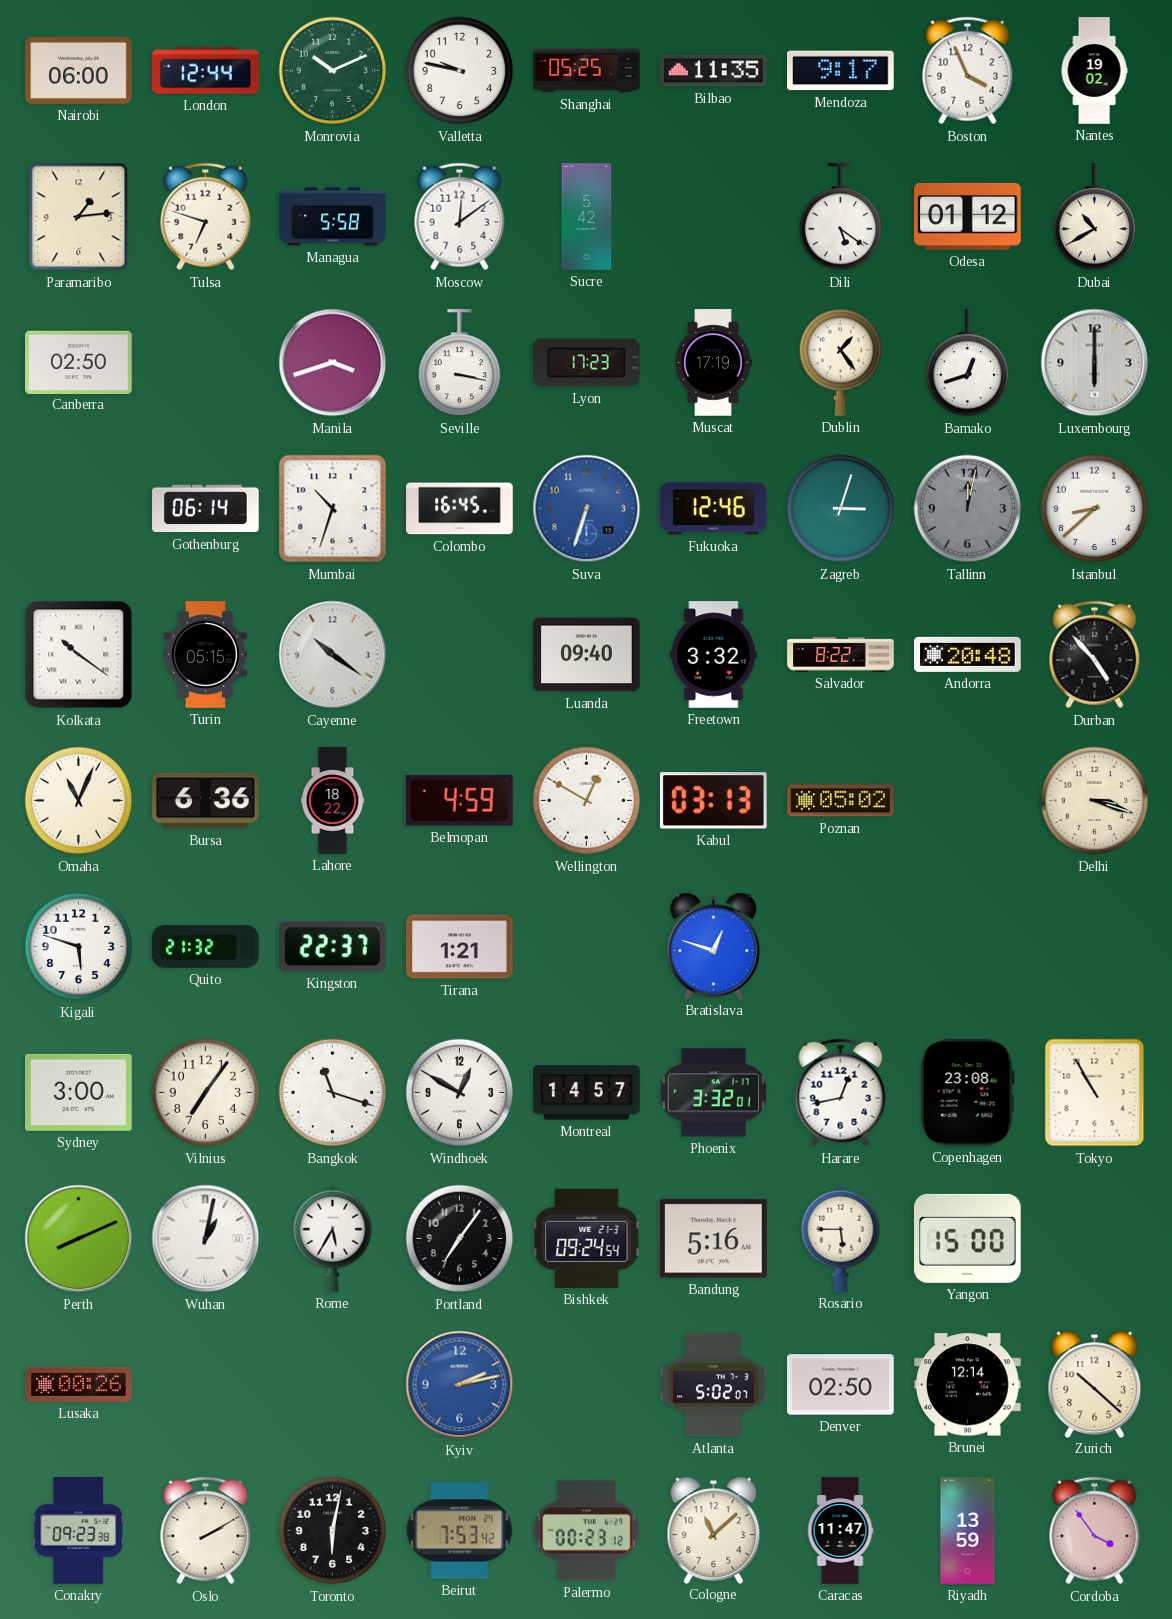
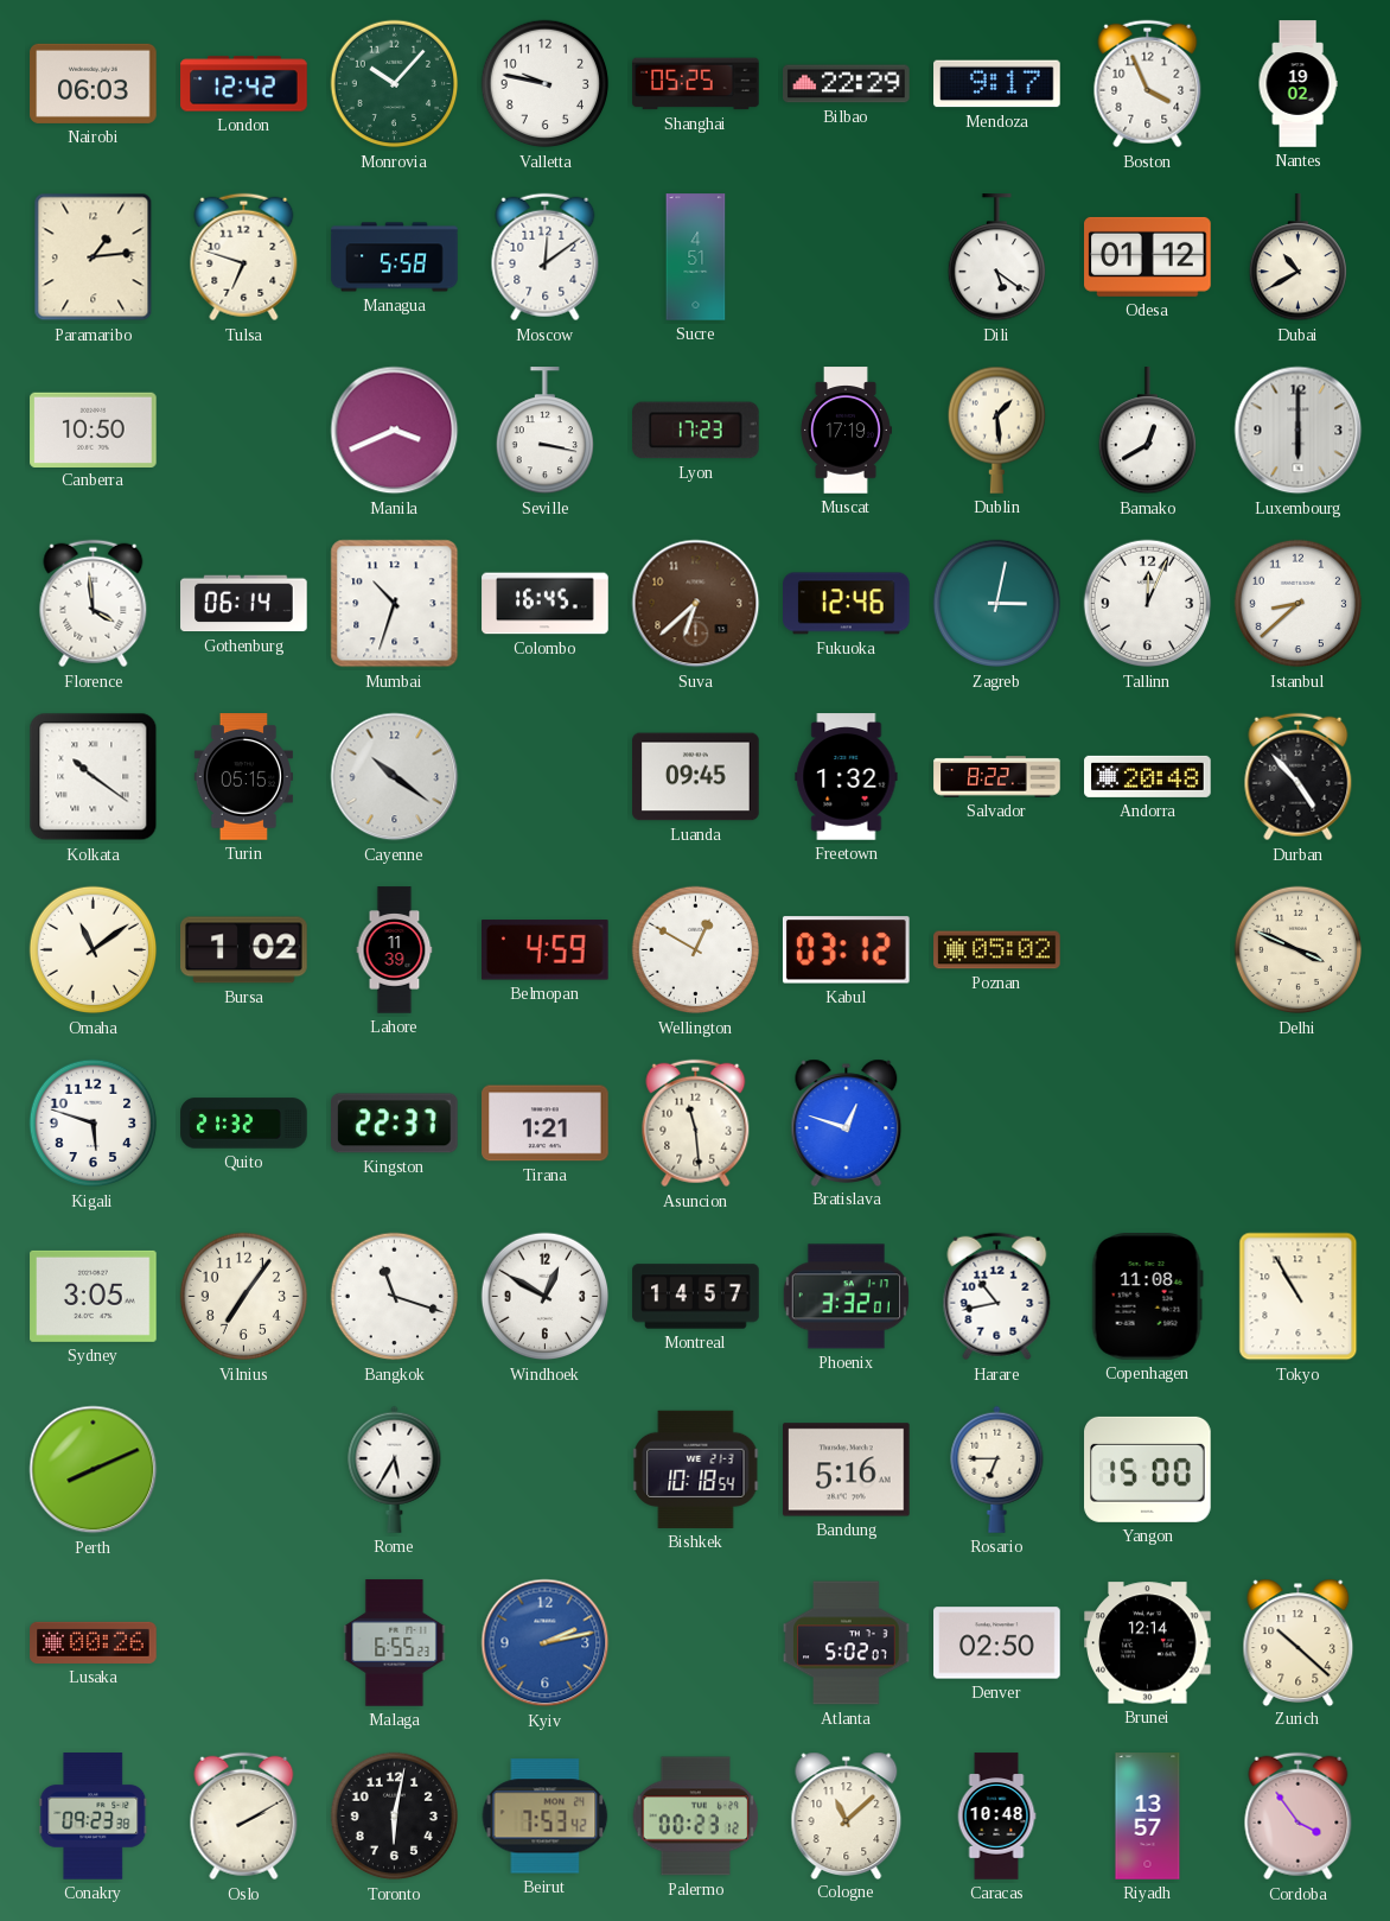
Nairobi: 06:00 -> 06:03
London: 12:44 -> 12:42
Monrovia: 10:11 -> 10:07
Bilbao: 11:35 -> 22:29
Sucre: 5:42 -> 4:51
Canberra: 02:50 -> 10:50
Manila: 3:42 -> 3:41
Dublin: 1:24 -> 1:29
Bamako: 12:42 -> 12:40
Florence: none -> 3:59
Suva: 6:33 -> 6:38
Suva dial: blue -> brown
Zagreb: 3:03 -> 3:02
Tallinn: 12:02 -> 12:04
Tallinn dial: grey -> white
Luanda: 09:40 -> 09:45
Freetown: 3:32 -> 1:32
Omaha: 11:04 -> 11:09
Bursa: 6:36 -> 1:02
Lahore: 18:22 -> 11:39
Kabul: 03:13 -> 03:12
Delhi: 3:18 -> 3:49
Asuncion: none -> 11:29
Sydney: 3:00 -> 3:05
Harare: 12:43 -> 10:43
Copenhagen: 23:08 -> 11:08
Wuhan: 1:02 -> none
Portland: 7:06 -> none
Bishkek: 09:24 -> 10:18
Rosario: 5:45 -> 6:45
Malaga: none -> 6:55
Caracas: 11:47 -> 10:48
Riyadh: 13:59 -> 13:57
